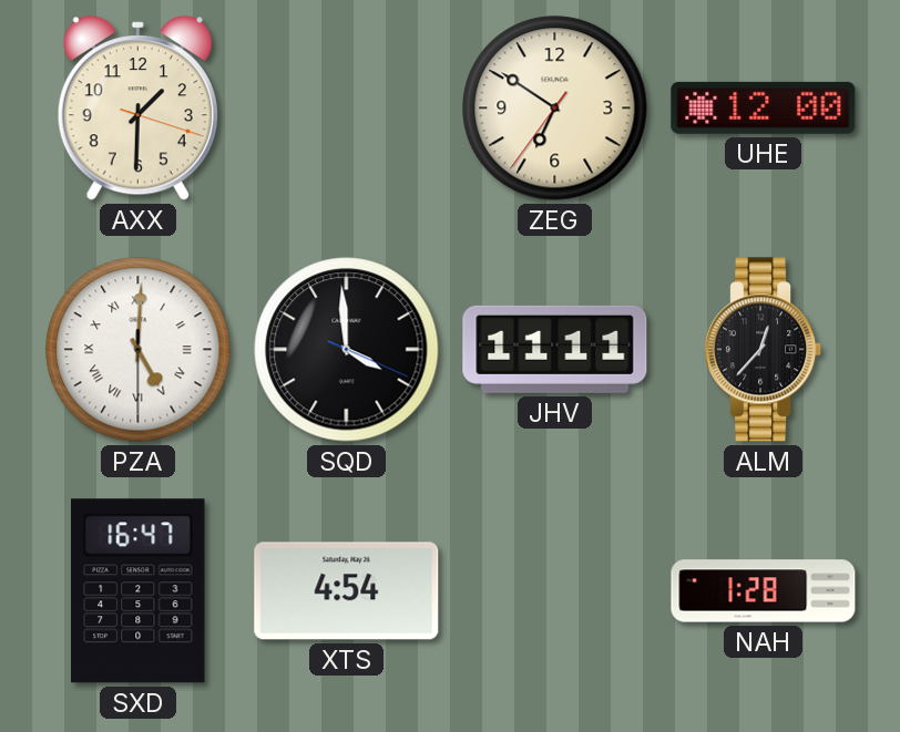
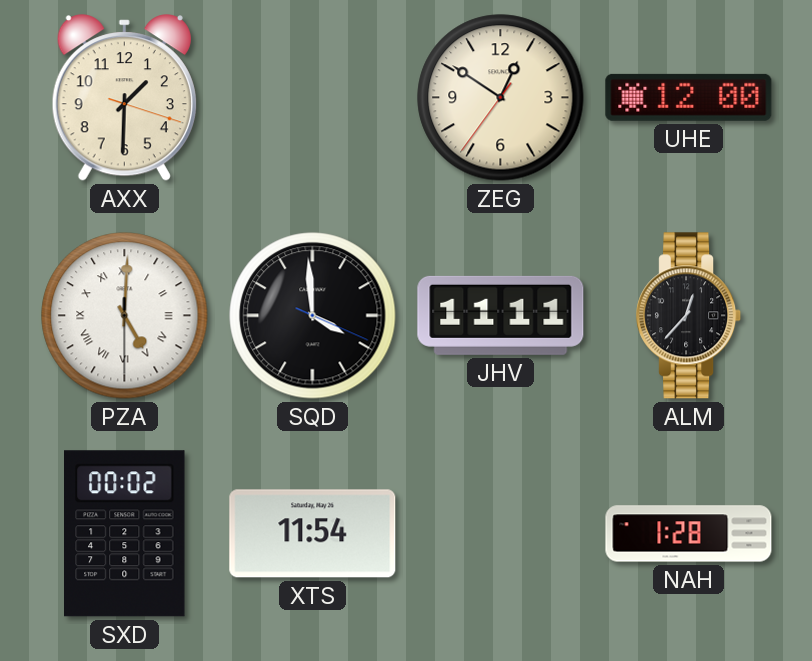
ZEG: 6:50 -> 12:50
SXD: 16:47 -> 00:02
XTS: 4:54 -> 11:54
